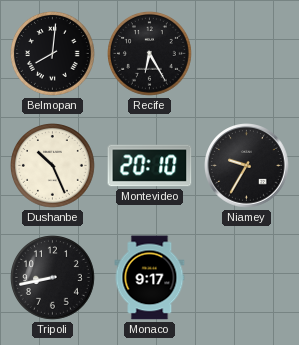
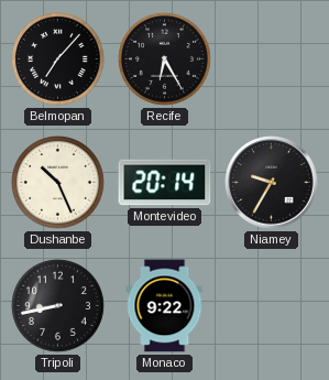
Belmopan: 8:01 -> 7:07
Montevideo: 20:10 -> 20:14
Monaco: 9:17 -> 9:22
